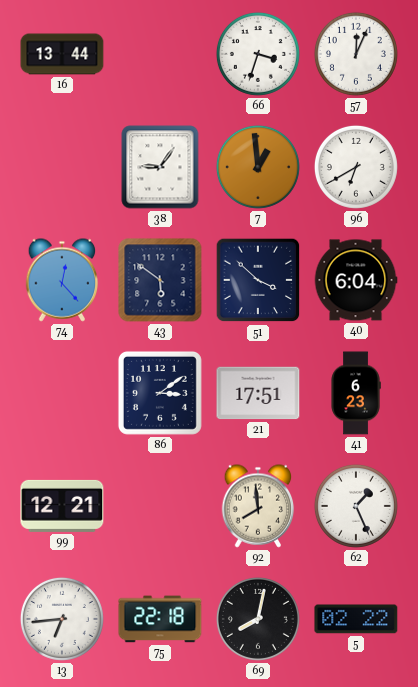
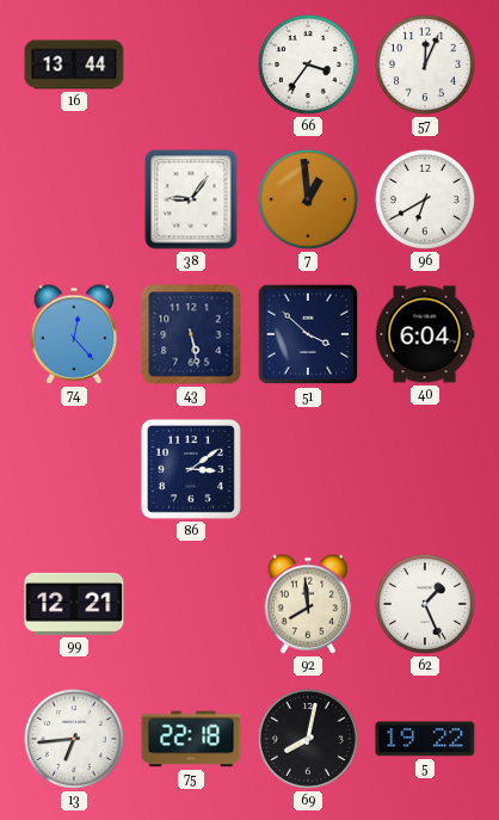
66: 3:33 -> 3:36
43: 5:51 -> 5:28
21: 17:51 -> none
41: 6:23 -> none
5: 02:22 -> 19:22
